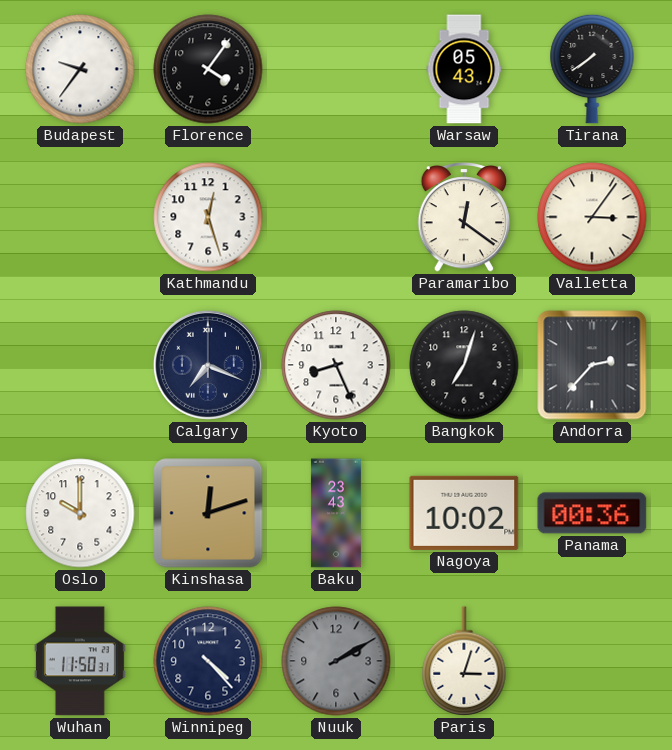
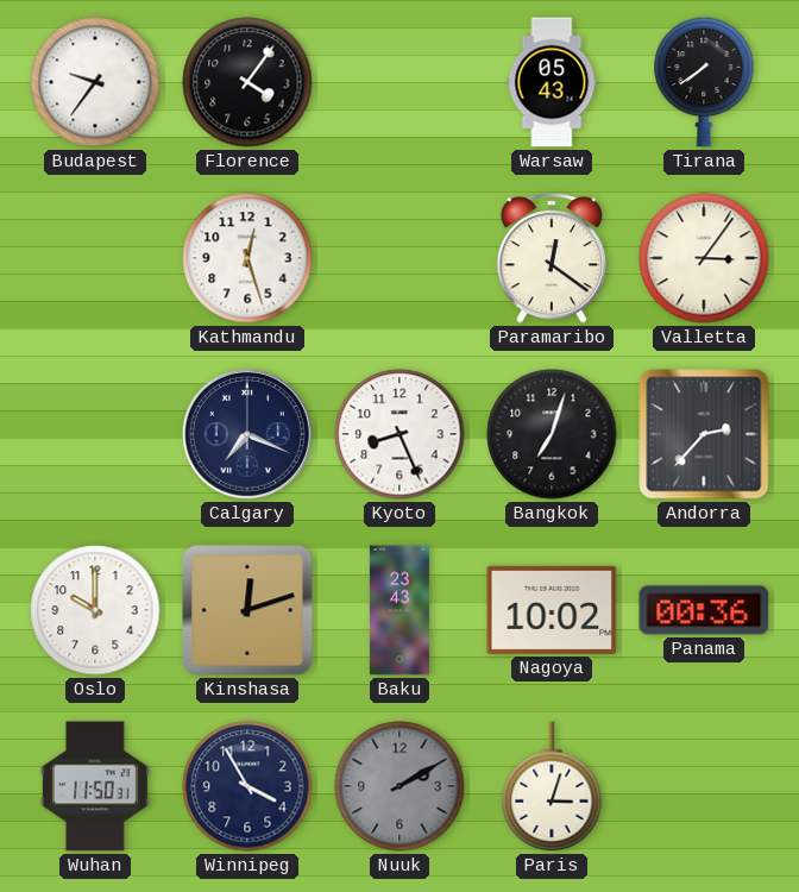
Winnipeg: 4:23 -> 3:55
